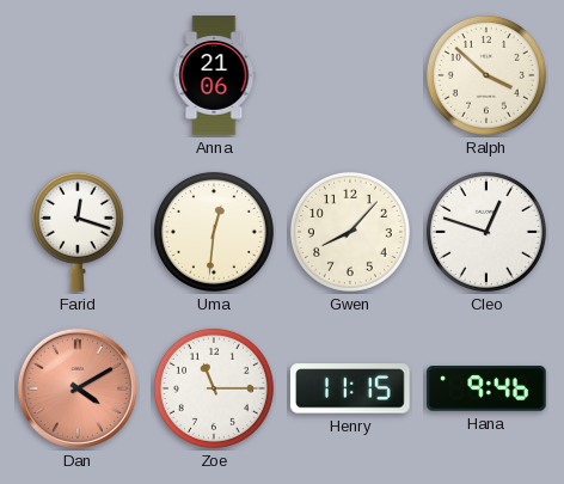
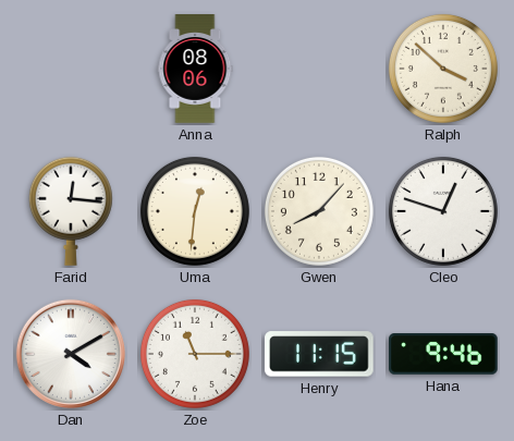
Anna: 21:06 -> 08:06
Farid: 12:18 -> 12:16
Dan dial: salmon -> white
